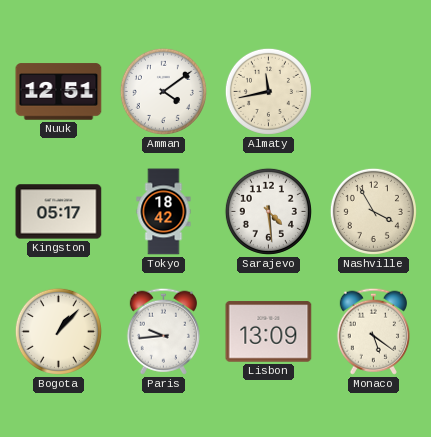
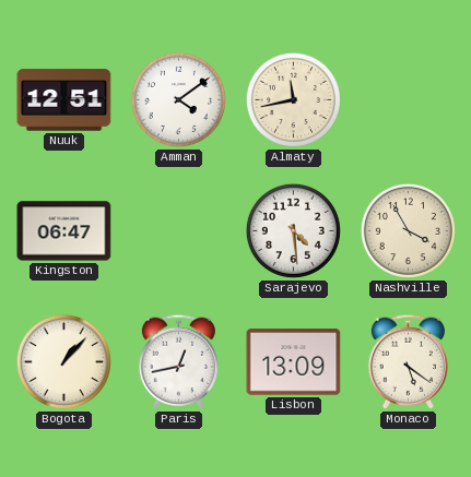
Kingston: 05:17 -> 06:47
Tokyo: 18:42 -> none
Paris: 9:44 -> 12:43
